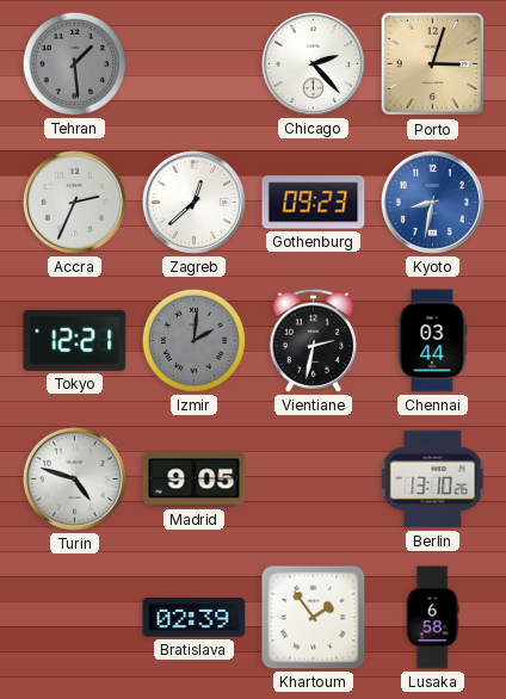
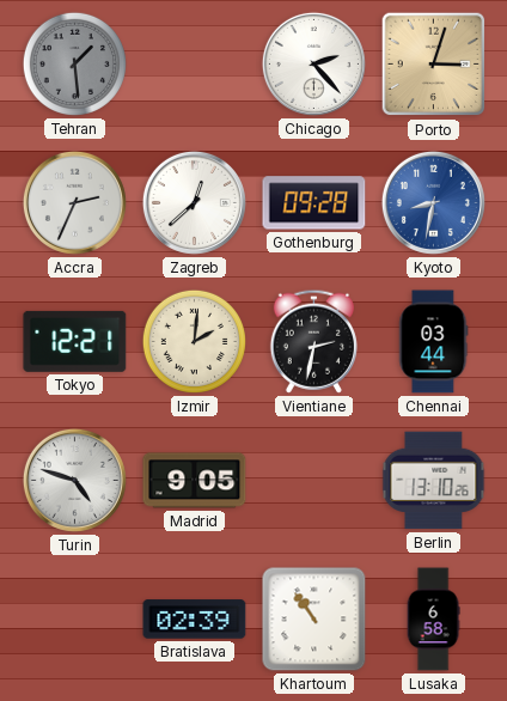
Gothenburg: 09:23 -> 09:28
Izmir dial: grey -> cream
Khartoum: 1:54 -> 10:54
